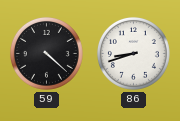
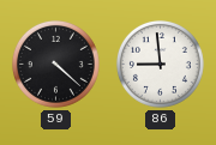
86: 8:42 -> 8:59
